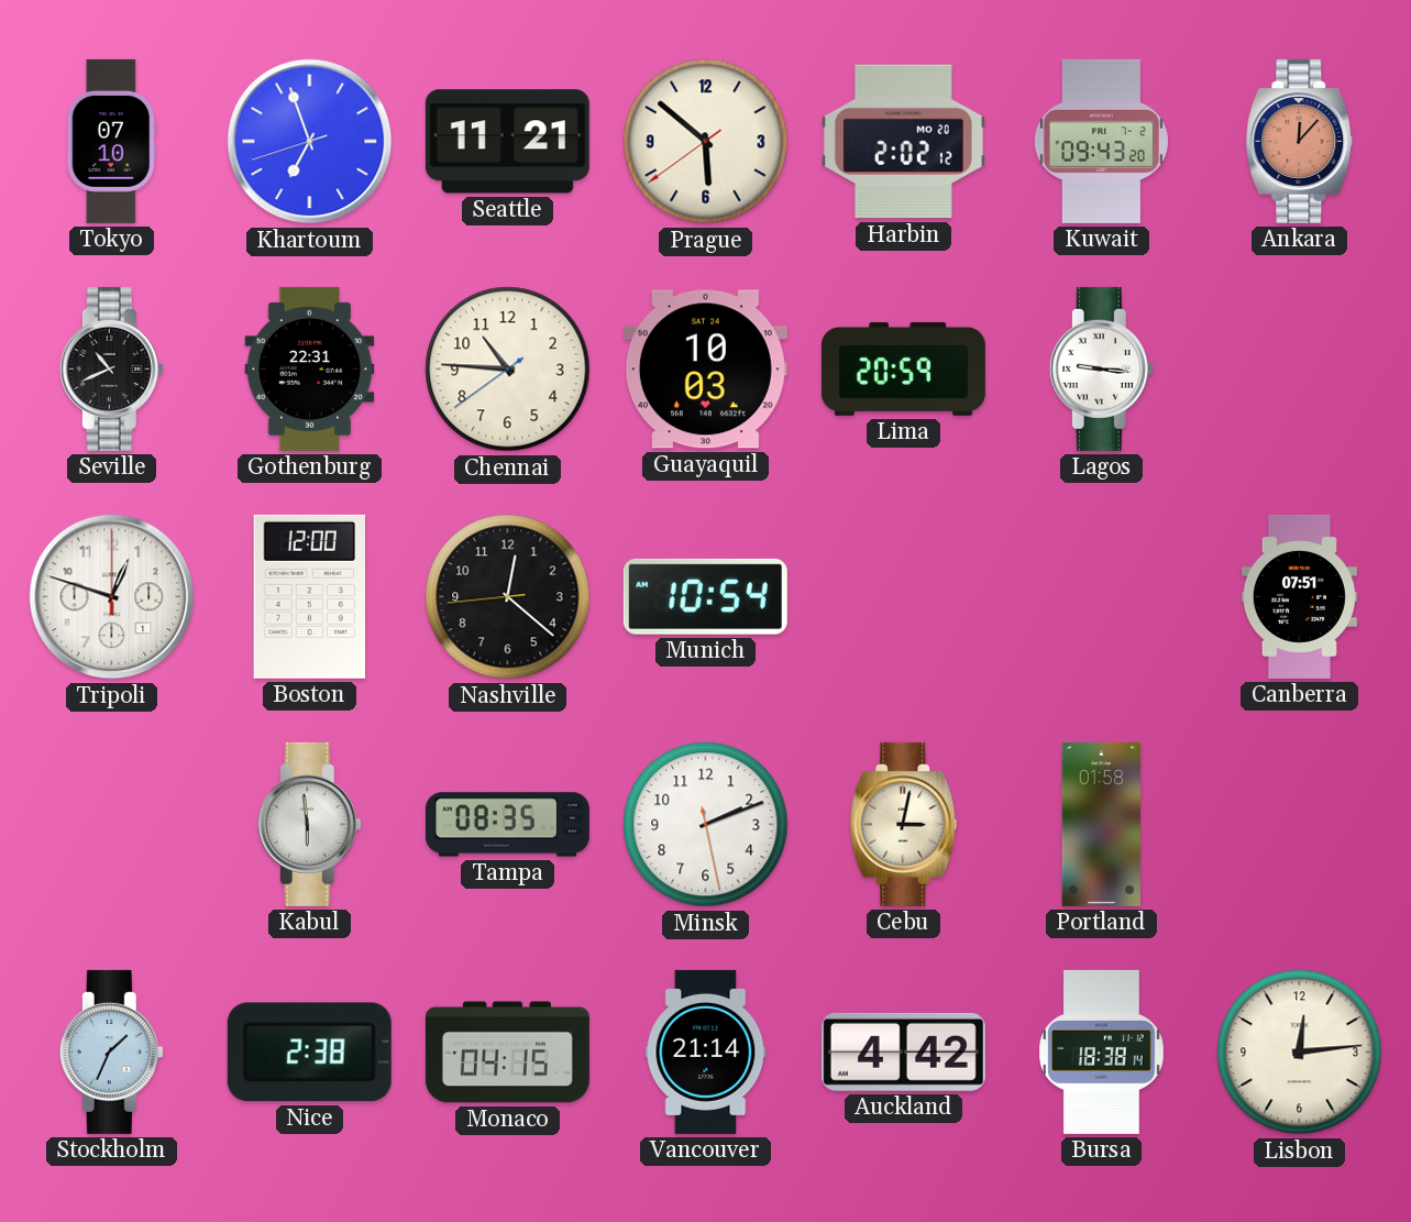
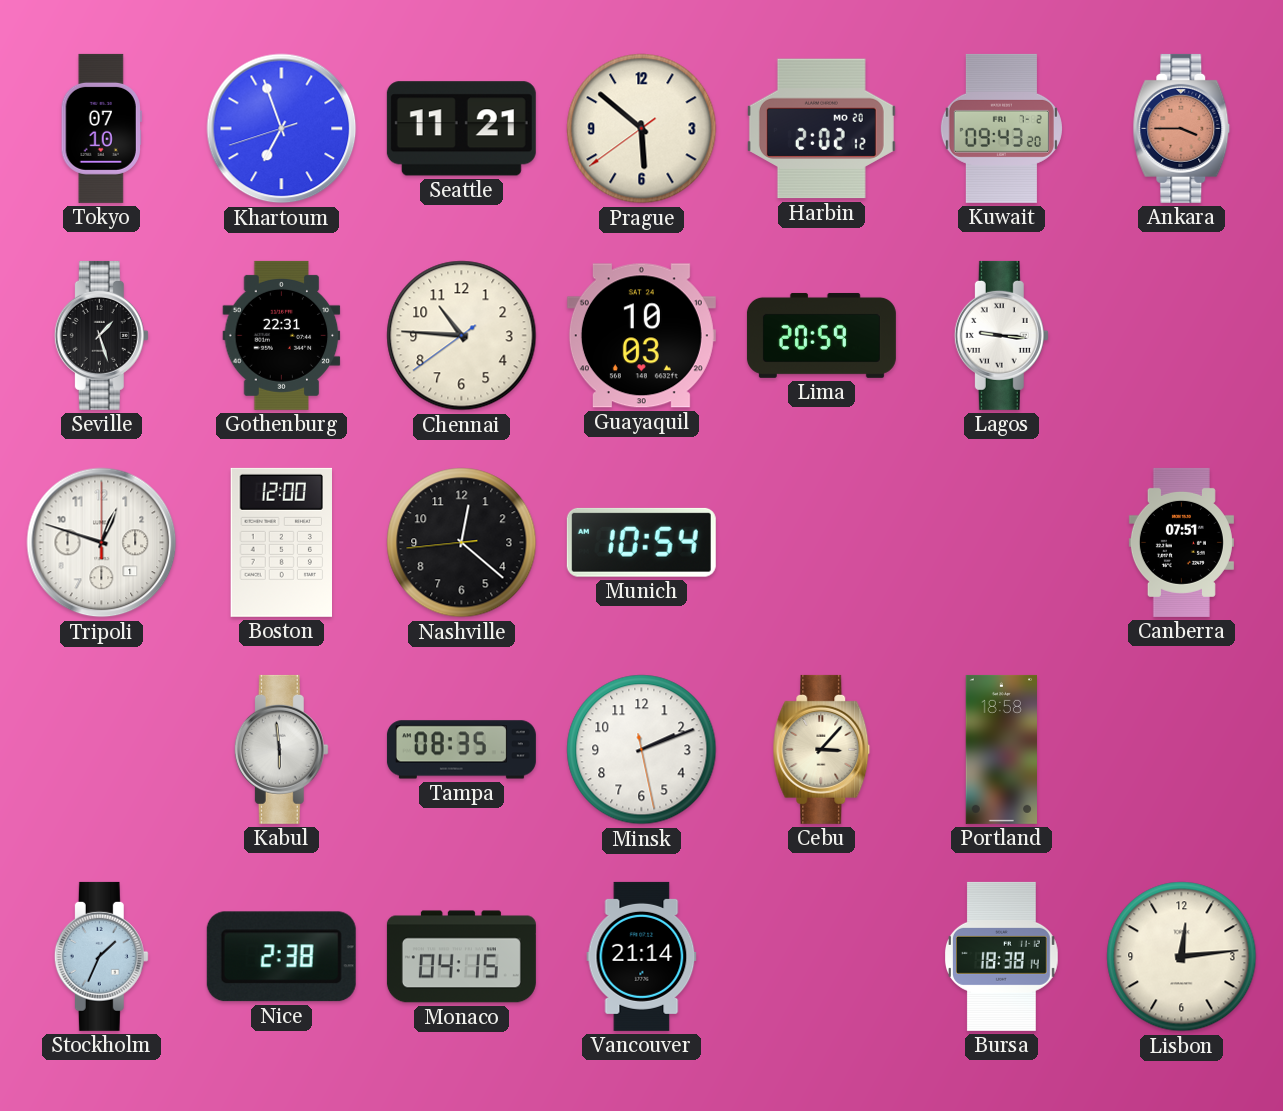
Ankara: 12:07 -> 3:45
Seville: 10:41 -> 1:27
Cebu: 3:02 -> 3:07
Portland: 01:58 -> 18:58
Auckland: 4:42 -> none
